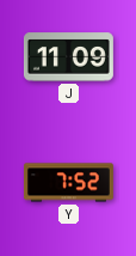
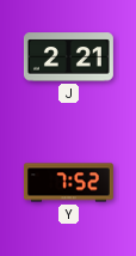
J: 11:09 -> 2:21
